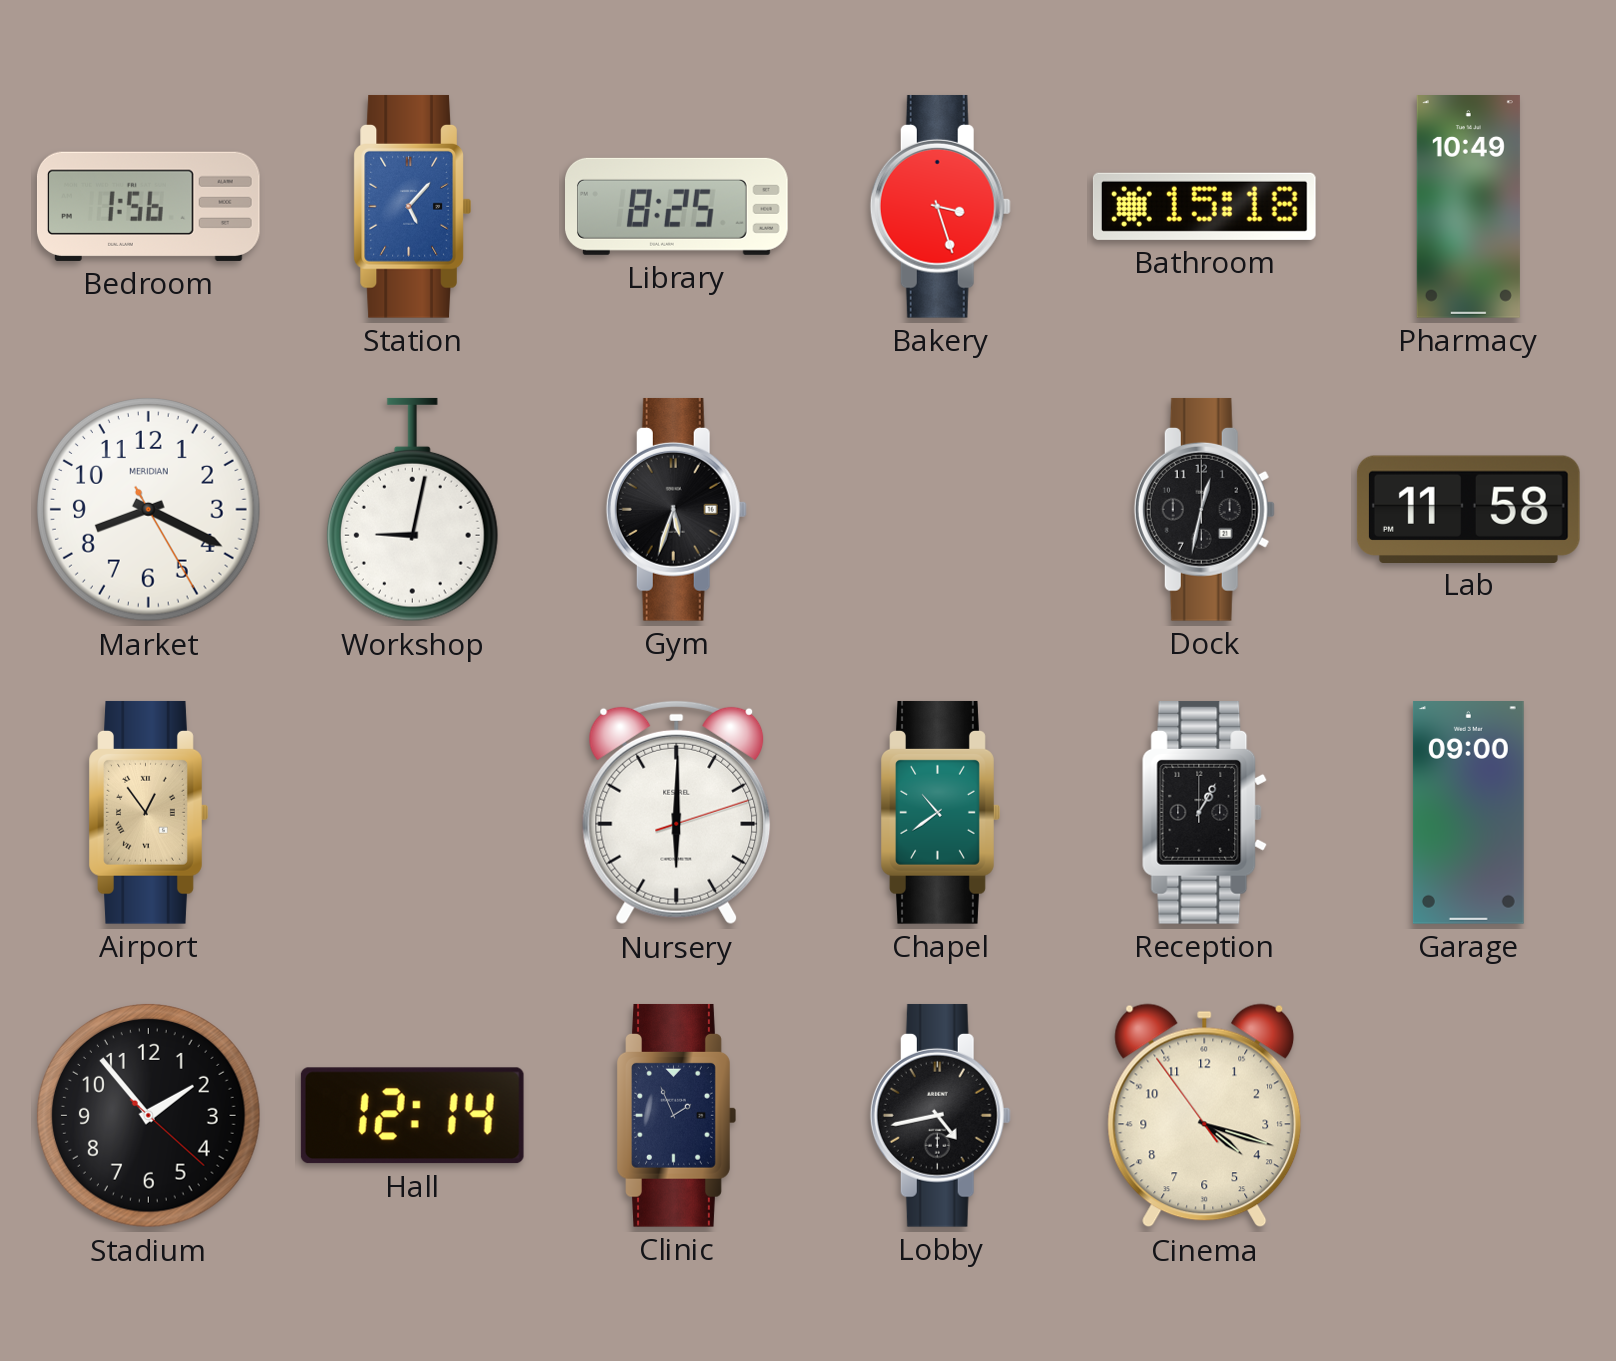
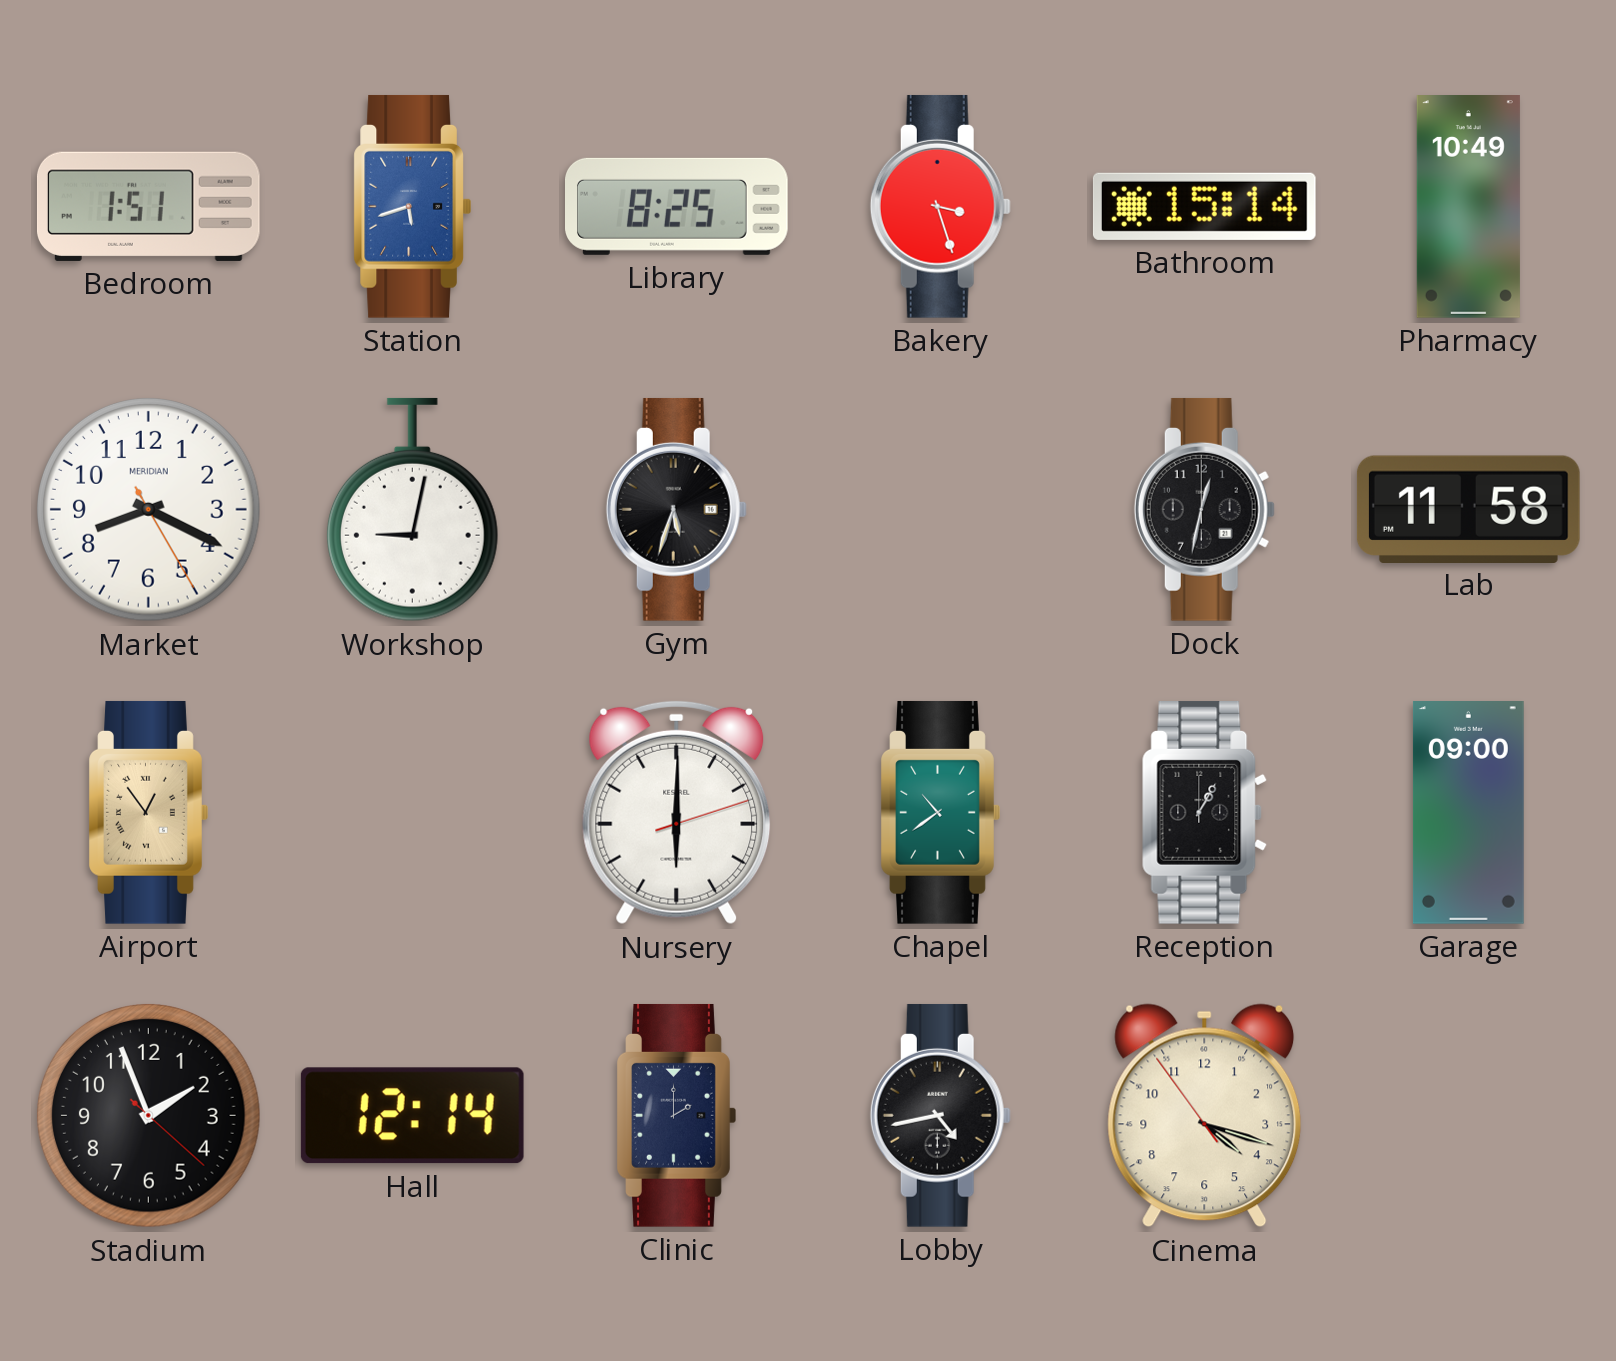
Bedroom: 1:56 -> 1:51
Station: 5:07 -> 5:42
Bathroom: 15:18 -> 15:14
Stadium: 1:53 -> 1:56
Clinic: 1:56 -> 2:00
